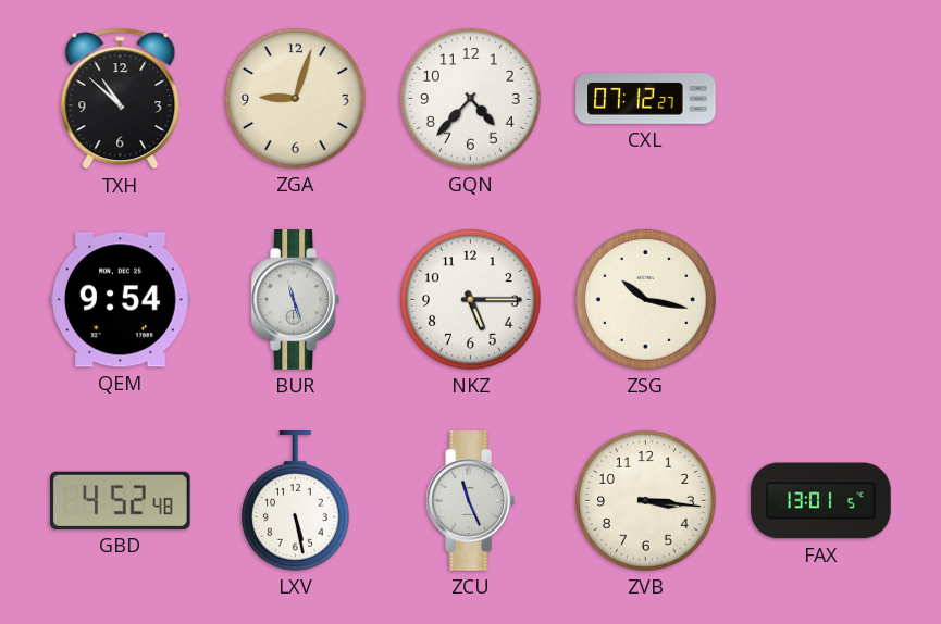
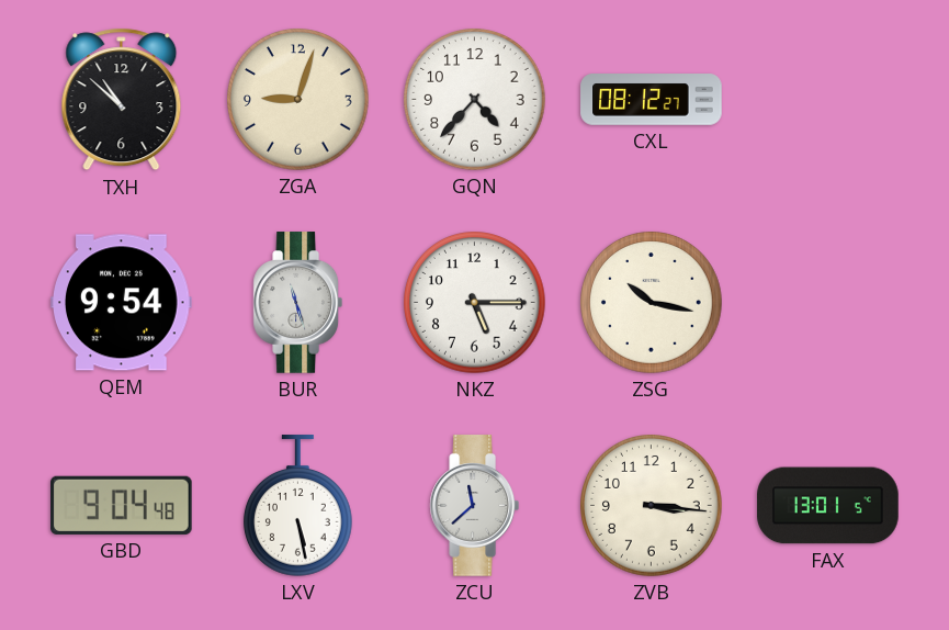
CXL: 07:12 -> 08:12
GBD: 4:52 -> 9:04
ZCU: 11:26 -> 11:38
